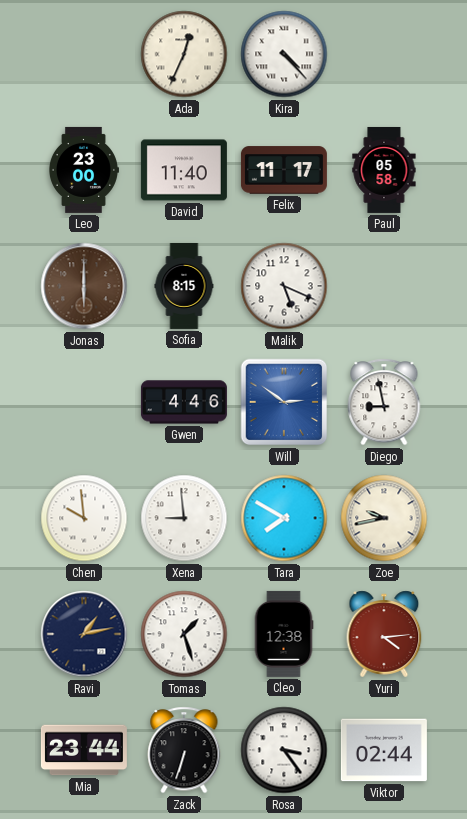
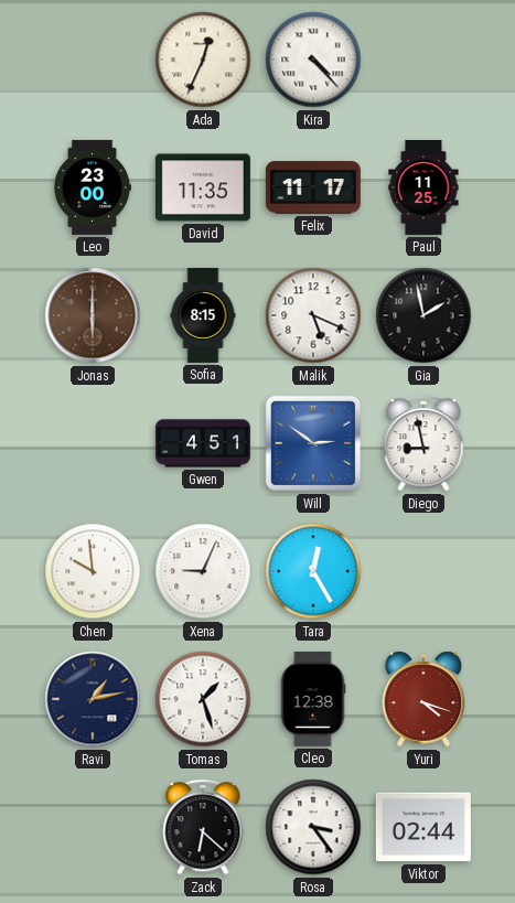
David: 11:40 -> 11:35
Paul: 05:58 -> 11:25
Gia: none -> 1:58
Gwen: 4:46 -> 4:51
Xena: 8:59 -> 9:04
Tara: 7:50 -> 12:25
Zoe: 9:43 -> none
Yuri: 4:14 -> 4:18
Mia: 23:44 -> none
Zack: 6:33 -> 6:22
